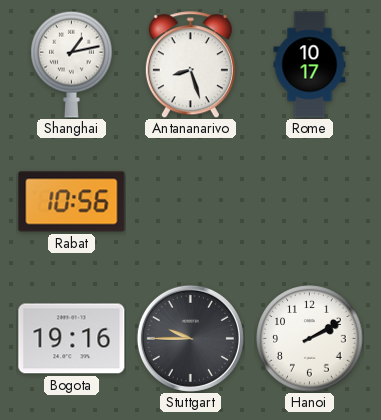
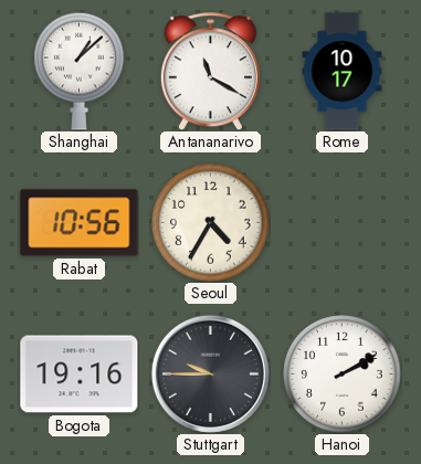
Shanghai: 1:13 -> 1:08
Antananarivo: 8:27 -> 11:20
Seoul: none -> 4:35
